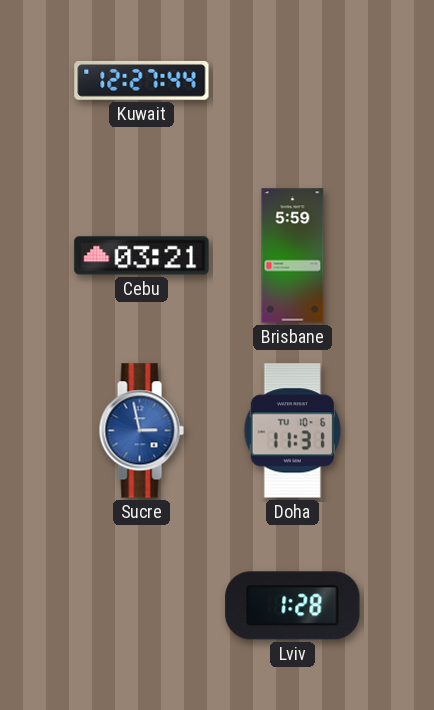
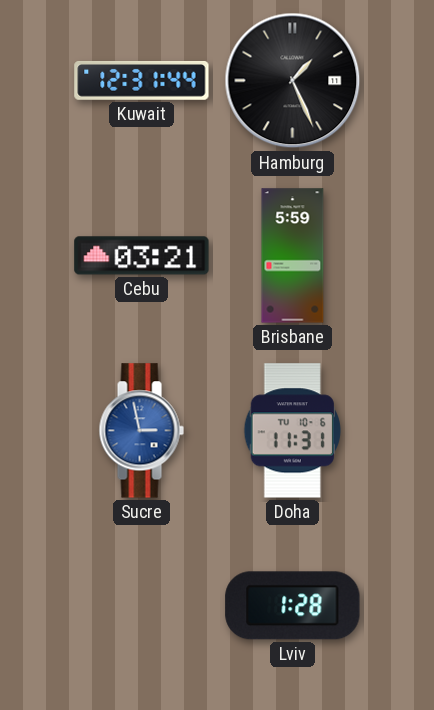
Kuwait: 12:27 -> 12:31
Hamburg: none -> 1:26
